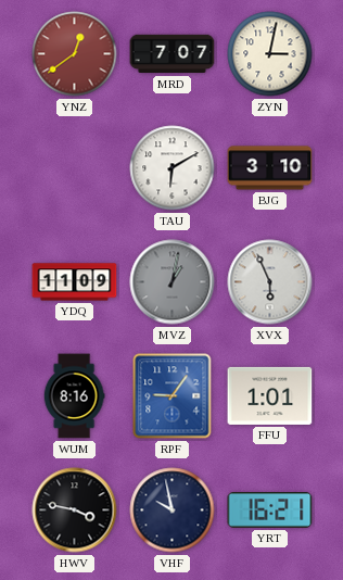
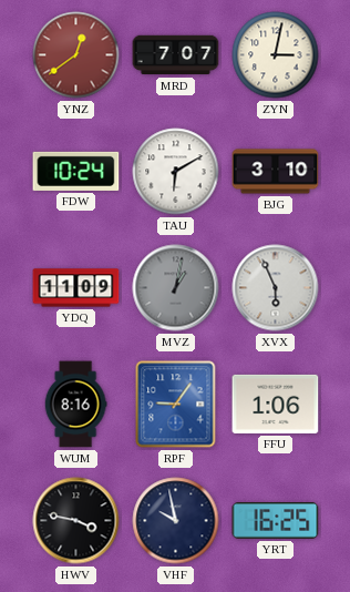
FDW: none -> 10:24
FFU: 1:01 -> 1:06
YRT: 16:21 -> 16:25
